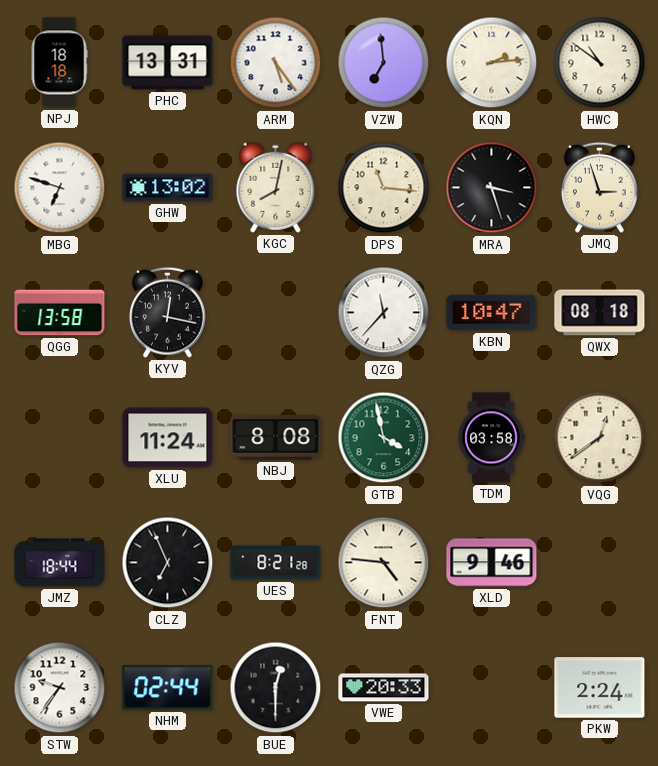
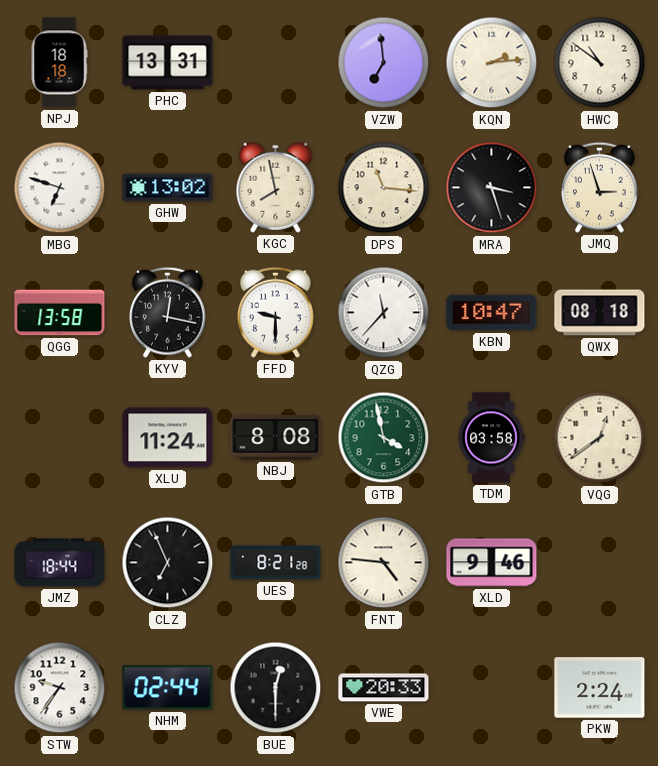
ARM: 5:24 -> none
KGC: 8:02 -> 7:58
FFD: none -> 9:30
